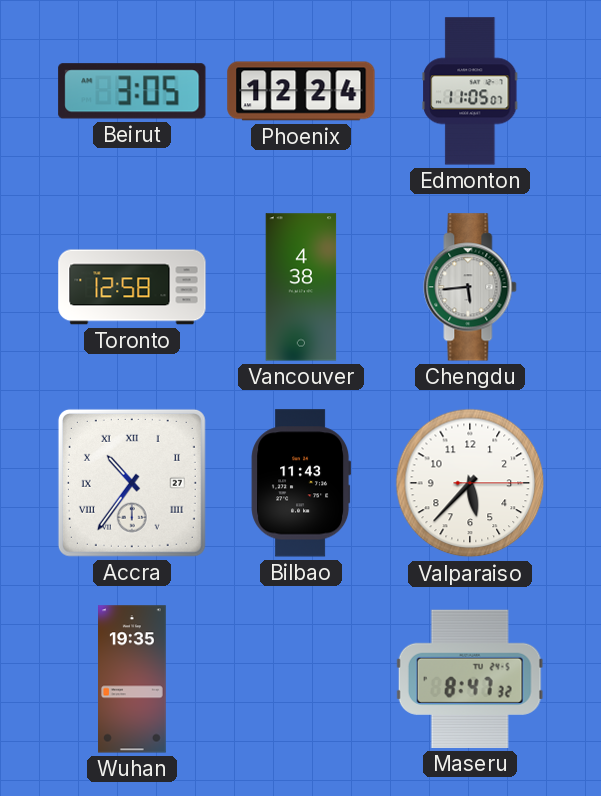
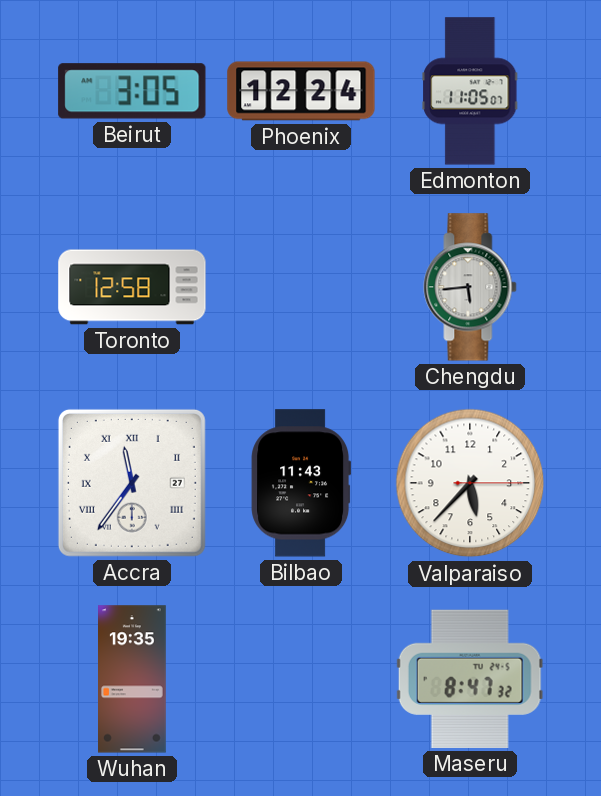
Vancouver: 4:38 -> none
Accra: 10:36 -> 11:36
